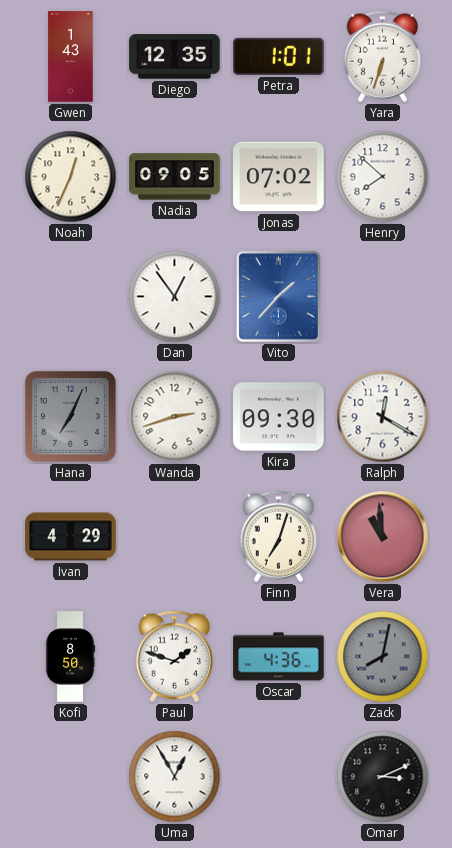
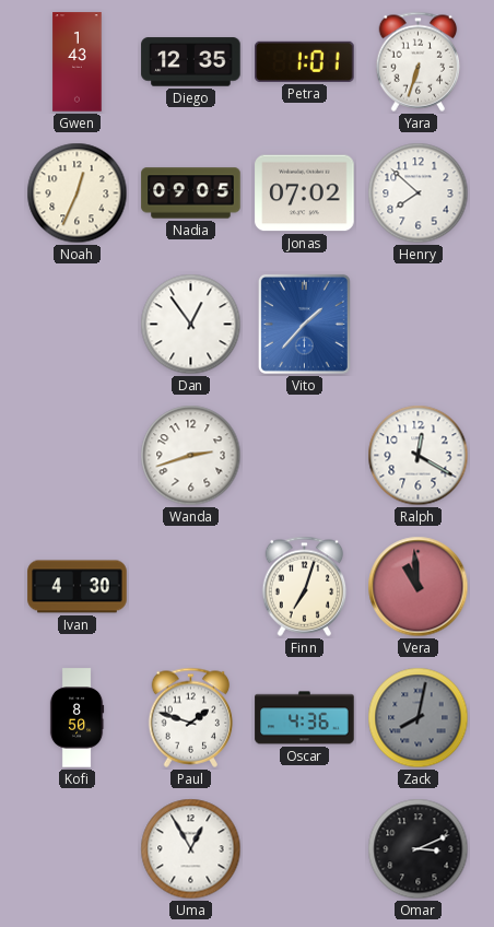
Hana: 7:04 -> none
Kira: 09:30 -> none
Ivan: 4:29 -> 4:30
